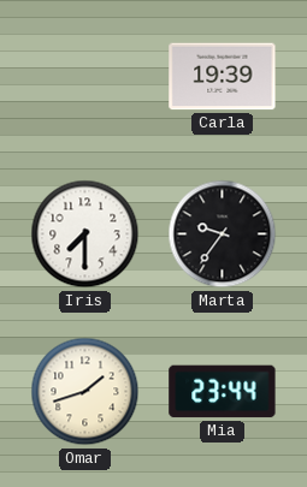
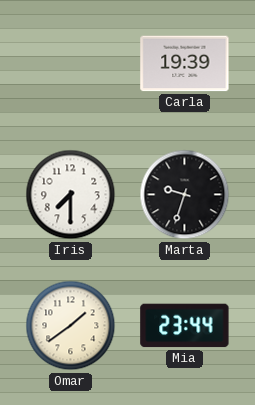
Marta: 9:36 -> 9:33
Omar: 1:42 -> 1:39
